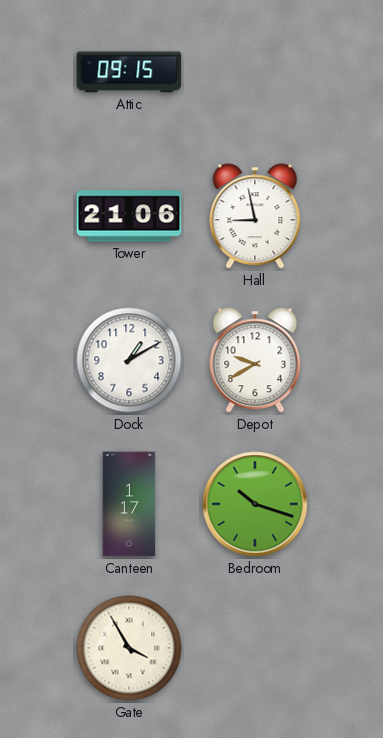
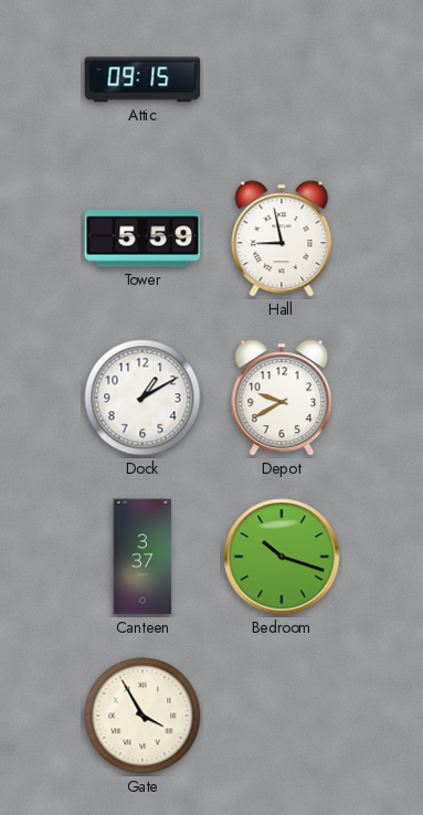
Tower: 21:06 -> 5:59
Canteen: 1:17 -> 3:37
